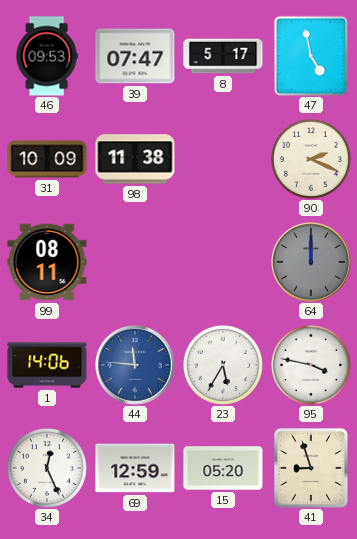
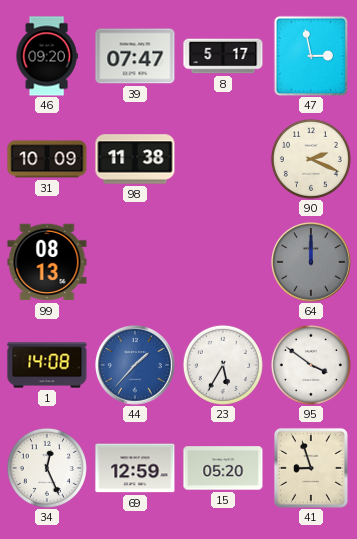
46: 09:53 -> 09:20
47: 4:58 -> 2:58
99: 08:11 -> 08:13
1: 14:06 -> 14:08
44: 11:46 -> 1:37
95: 3:47 -> 3:51
